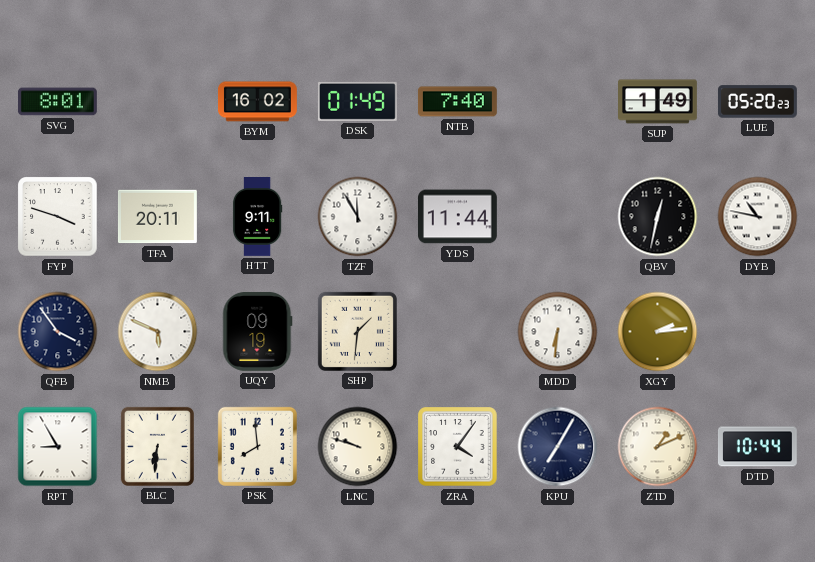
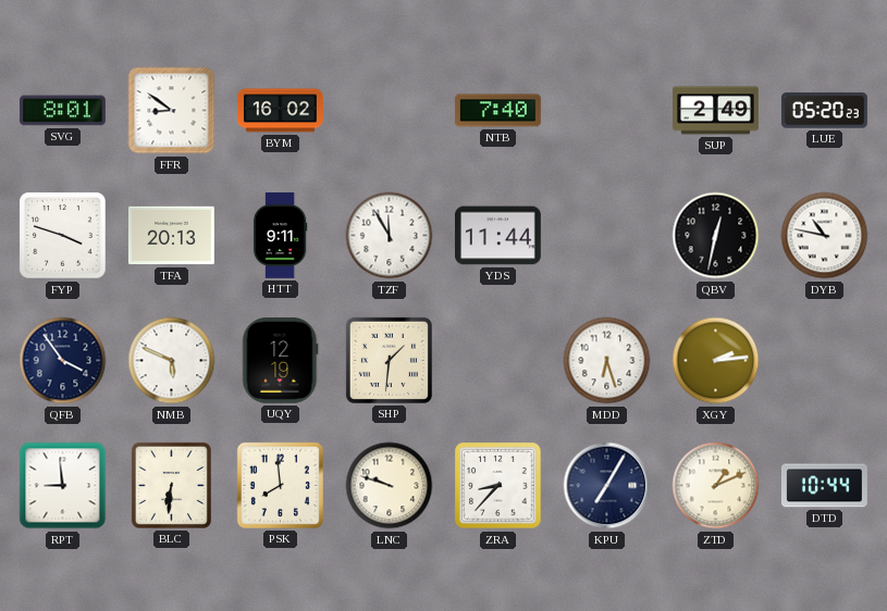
FFR: none -> 8:51
DSK: 01:49 -> none
SUP: 1:49 -> 2:49
TFA: 20:11 -> 20:13
UQY: 09:19 -> 12:19
MDD: 6:31 -> 6:27
RPT: 8:55 -> 8:59
ZRA: 4:06 -> 8:37
